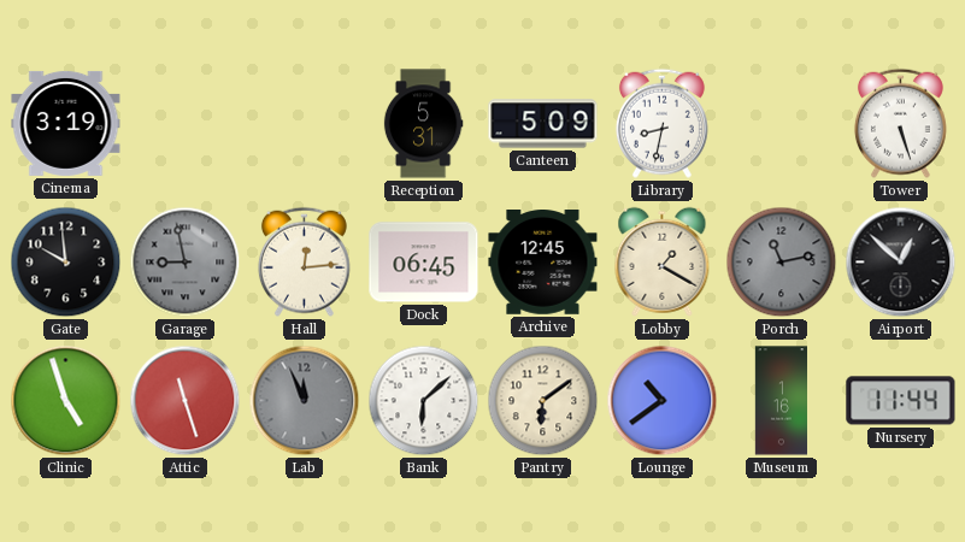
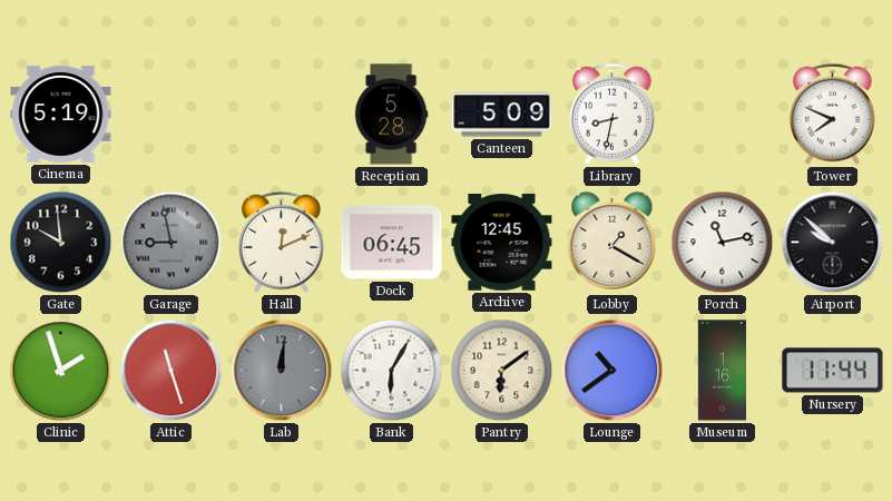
Cinema: 3:19 -> 5:19
Reception: 5:31 -> 5:28
Tower: 5:27 -> 7:49
Hall: 12:14 -> 12:11
Porch dial: grey -> white
Airport: 12:52 -> 9:52
Clinic: 4:57 -> 1:57
Lab: 11:56 -> 12:01
Bank: 6:08 -> 6:05
